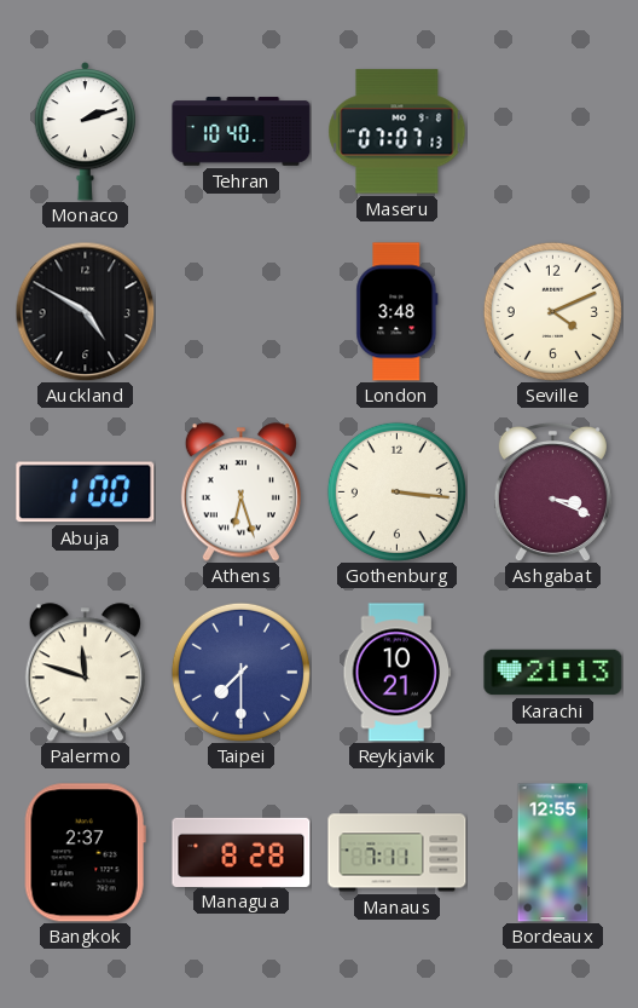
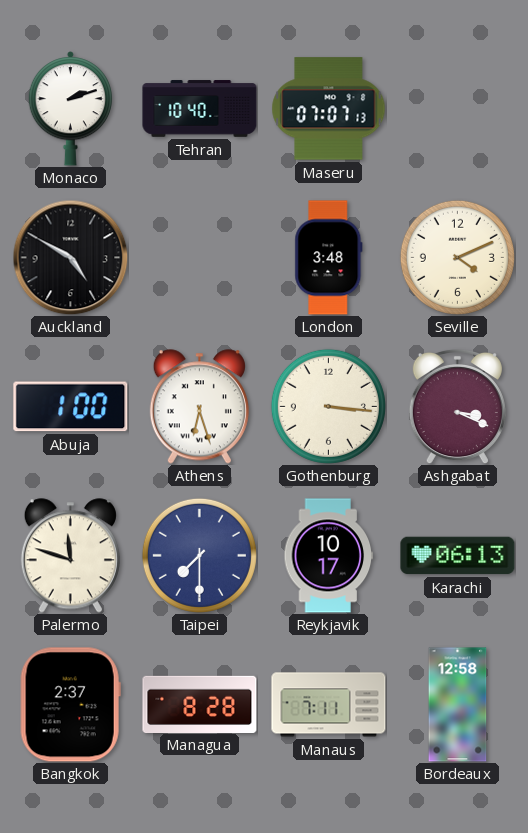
Reykjavik: 10:21 -> 10:17
Karachi: 21:13 -> 06:13
Bordeaux: 12:55 -> 12:58
